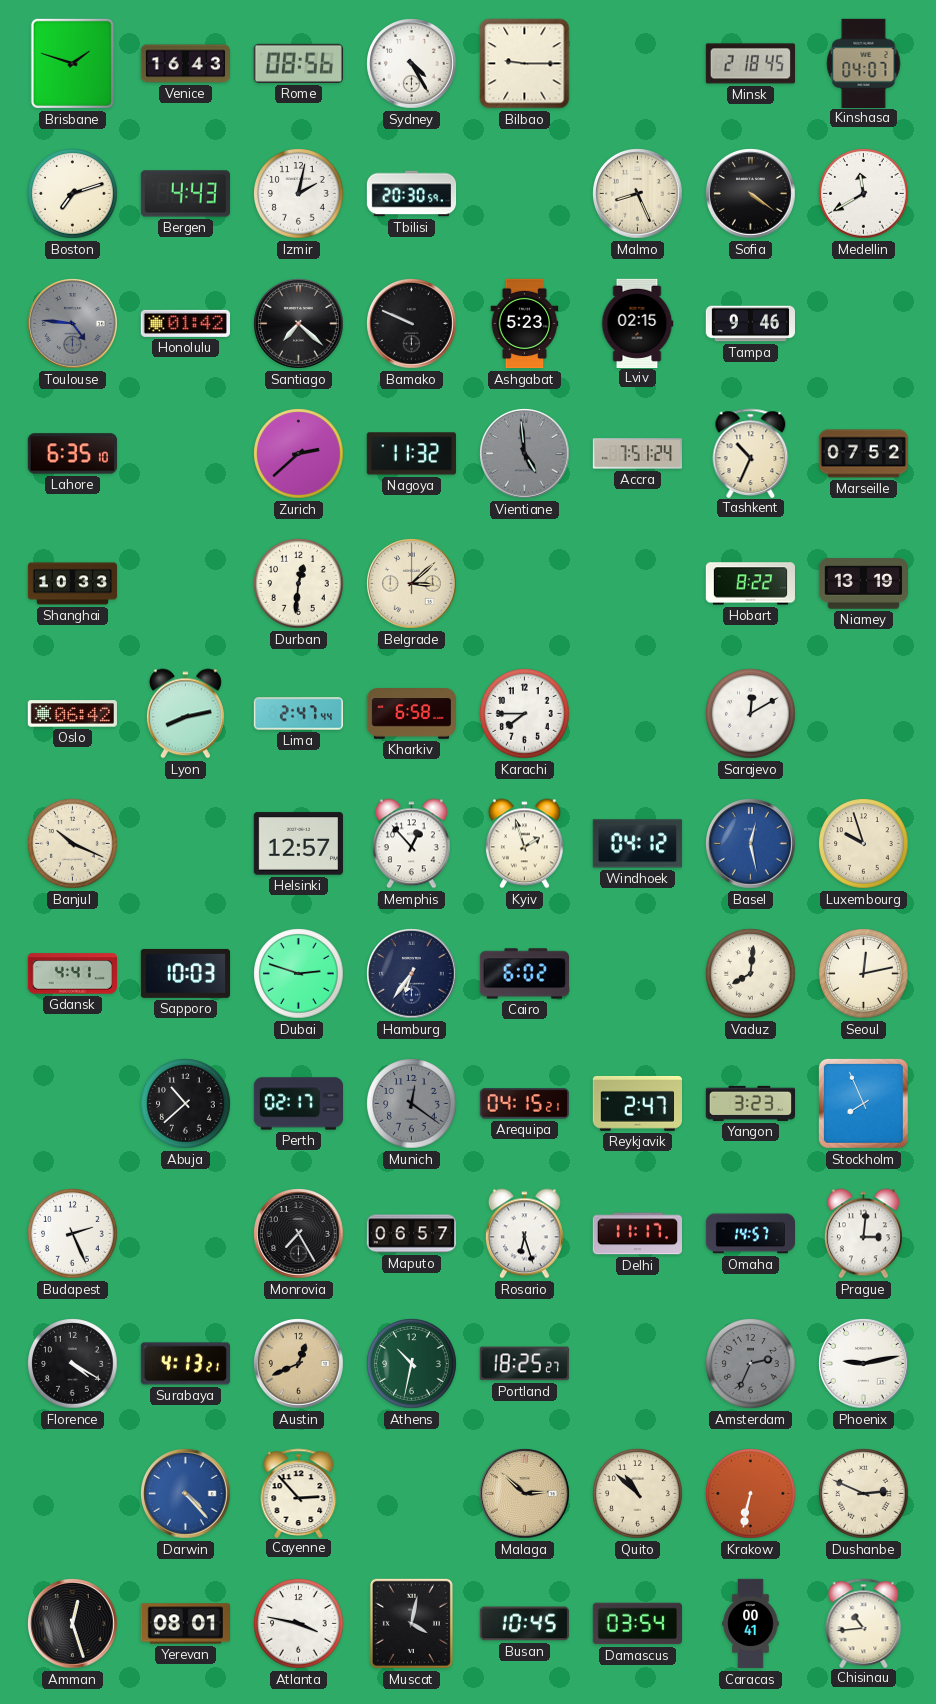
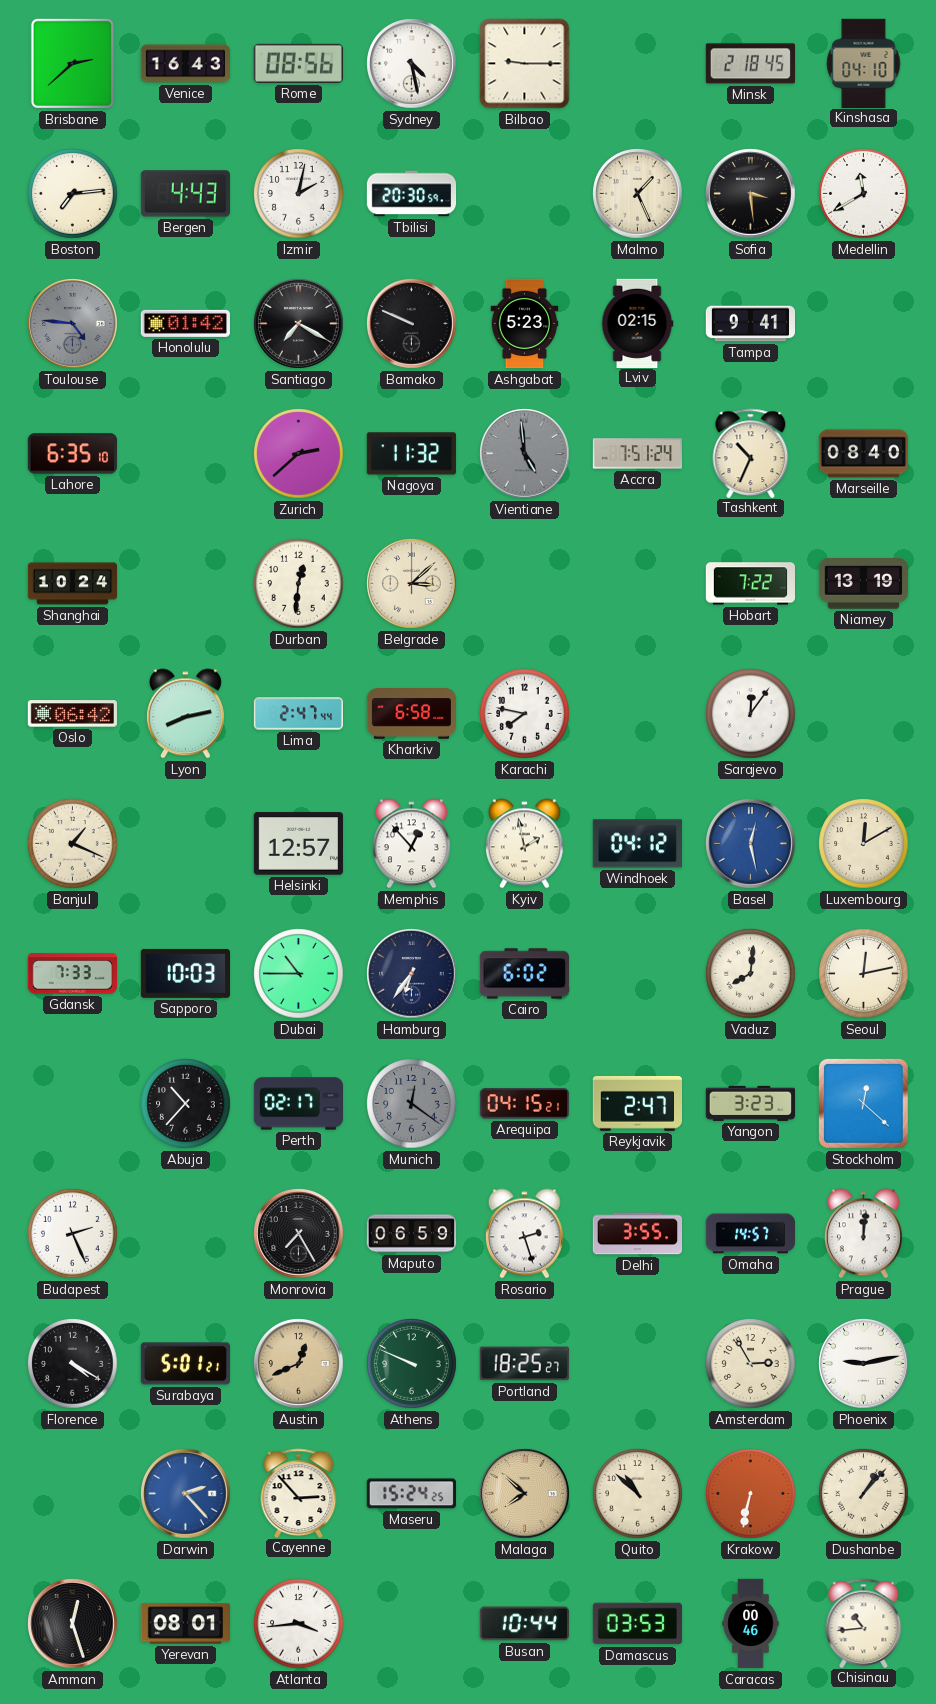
Brisbane: 1:48 -> 2:38
Sydney: 4:25 -> 4:28
Kinshasa: 04:07 -> 04:10
Boston: 7:12 -> 7:14
Malmo: 8:26 -> 1:26
Sofia: 4:21 -> 3:29
Santiago: 7:22 -> 7:20
Tampa: 9:46 -> 9:41
Marseille: 07:52 -> 08:40
Shanghai: 10:33 -> 10:24
Hobart: 8:22 -> 7:22
Karachi: 7:45 -> 7:47
Sarajevo: 12:10 -> 12:06
Banjul: 10:19 -> 1:19
Kyiv: 1:57 -> 1:58
Luxembourg: 9:57 -> 12:10
Gdansk: 4:41 -> 7:33
Dubai: 2:48 -> 10:45
Abuja: 10:38 -> 10:37
Stockholm: 7:56 -> 12:22
Maputo: 06:57 -> 06:59
Rosario: 6:27 -> 2:27
Delhi: 11:17 -> 3:55
Prague: 3:01 -> 12:01
Surabaya: 4:13 -> 5:01
Athens: 10:32 -> 9:49
Amsterdam: 2:34 -> 2:55
Amsterdam dial: grey -> cream
Darwin: 4:23 -> 2:23
Maseru: none -> 15:24
Malaga: 2:52 -> 7:52
Dushanbe: 2:49 -> 1:07
Atlanta: 3:47 -> 3:44
Muscat: 4:02 -> none
Busan: 10:45 -> 10:44
Damascus: 03:54 -> 03:53
Caracas: 00:41 -> 00:46
